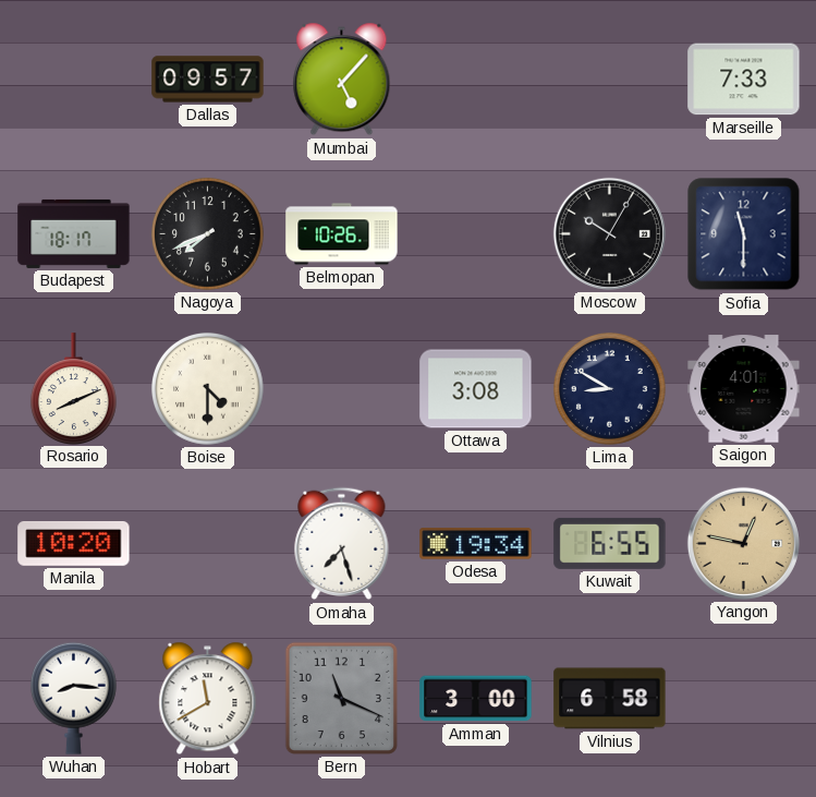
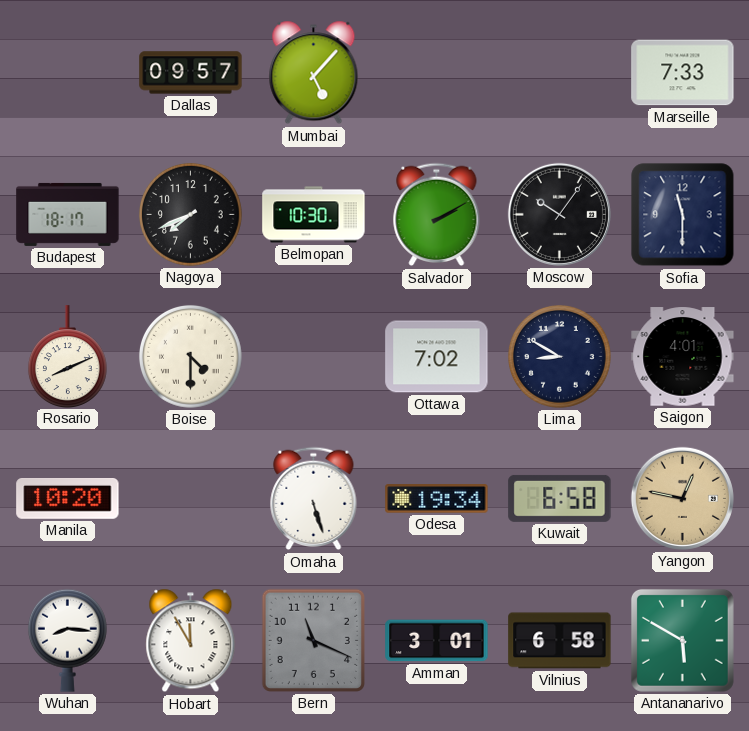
Belmopan: 10:26 -> 10:30
Salvador: none -> 2:10
Moscow: 10:05 -> 10:06
Ottawa: 3:08 -> 7:02
Omaha: 7:27 -> 5:27
Kuwait: 6:55 -> 6:58
Hobart: 11:40 -> 11:55
Amman: 3:00 -> 3:01
Antananarivo: none -> 5:50
